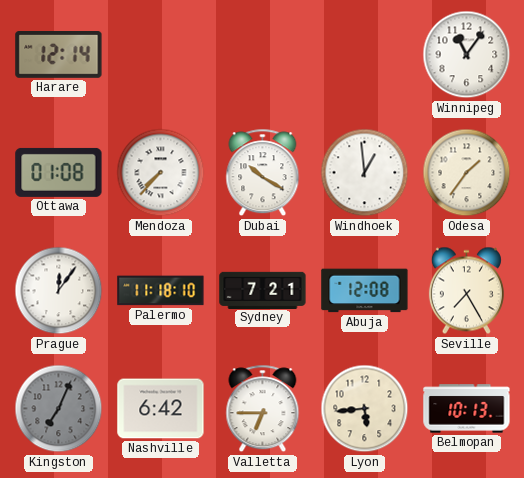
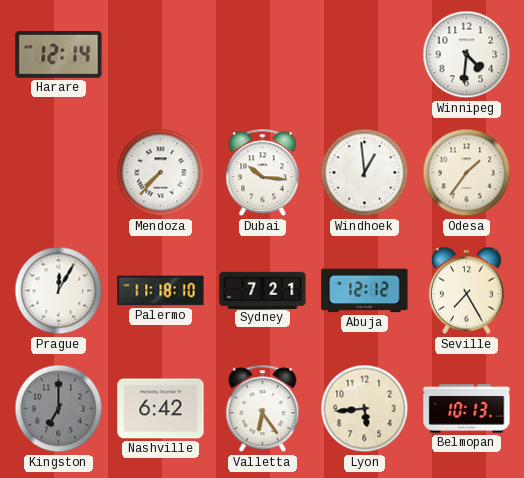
Winnipeg: 11:06 -> 4:31
Ottawa: 01:08 -> none
Dubai: 10:20 -> 10:16
Prague: 12:06 -> 12:05
Abuja: 12:08 -> 12:12
Kingston: 7:04 -> 7:00
Valletta: 6:45 -> 6:24
